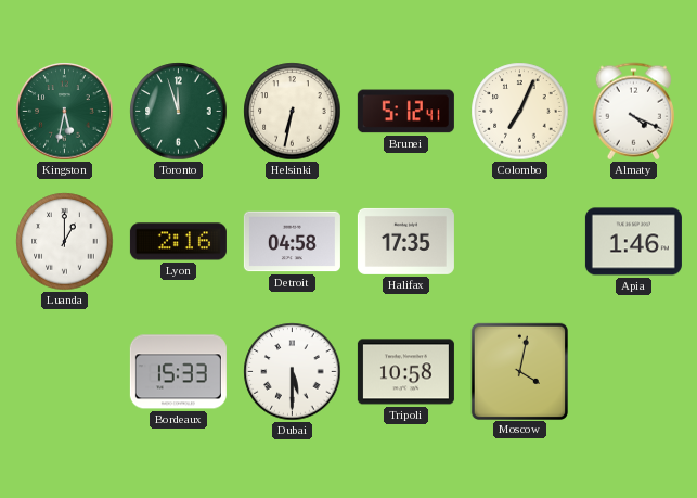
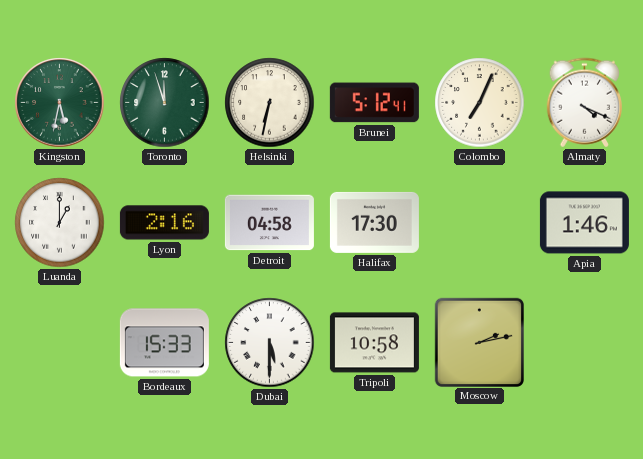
Halifax: 17:35 -> 17:30
Moscow: 4:02 -> 2:13
